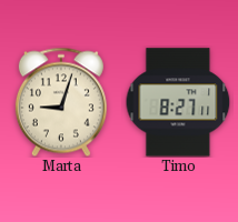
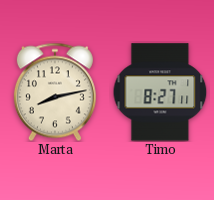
Marta: 9:03 -> 8:13
